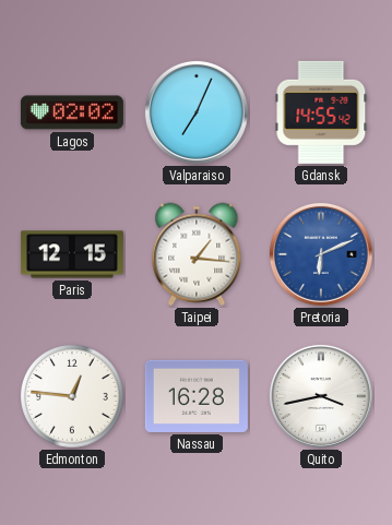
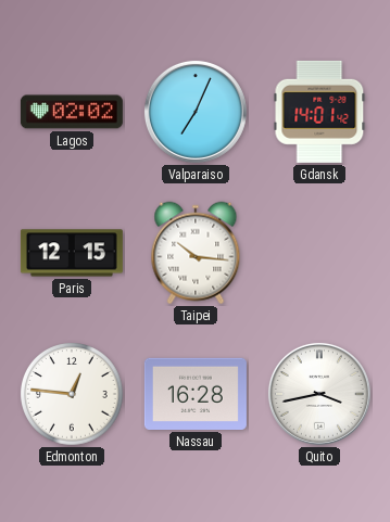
Gdansk: 14:55 -> 14:01
Taipei: 1:16 -> 10:16
Pretoria: 6:11 -> none
